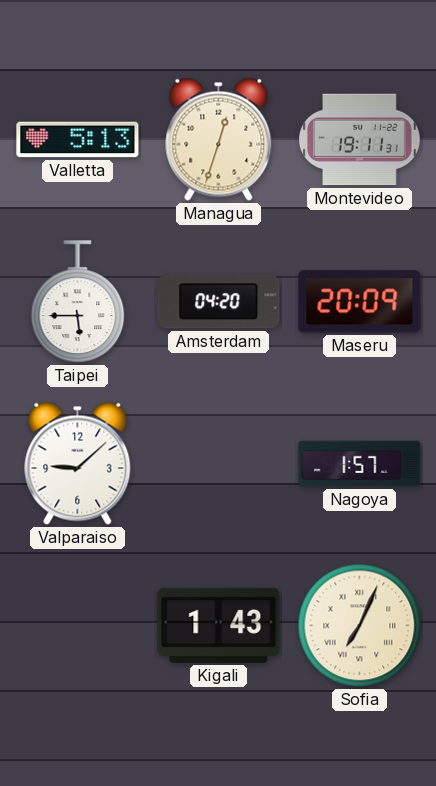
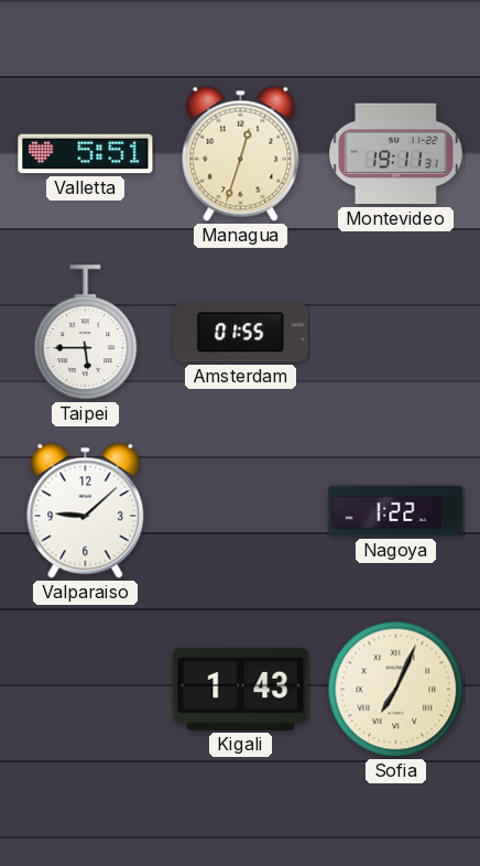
Valletta: 5:13 -> 5:51
Amsterdam: 04:20 -> 01:55
Maseru: 20:09 -> none
Nagoya: 1:57 -> 1:22
